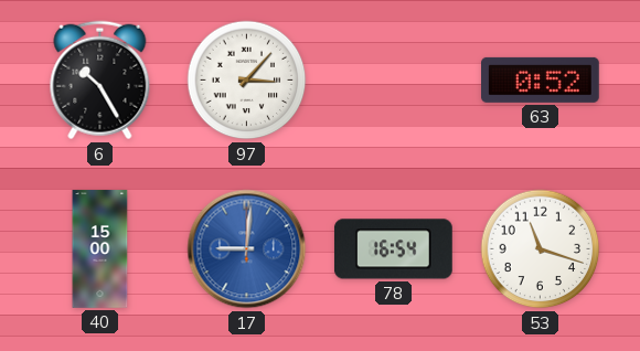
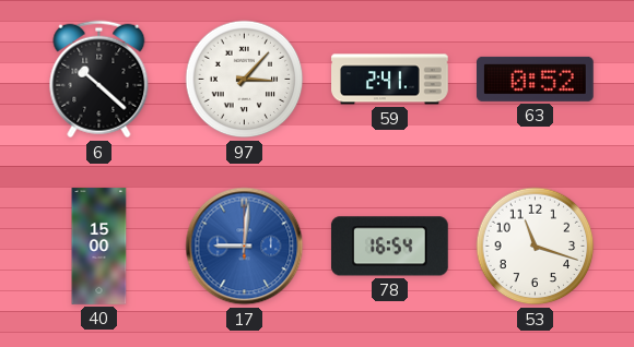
6: 10:25 -> 10:22
59: none -> 2:41
